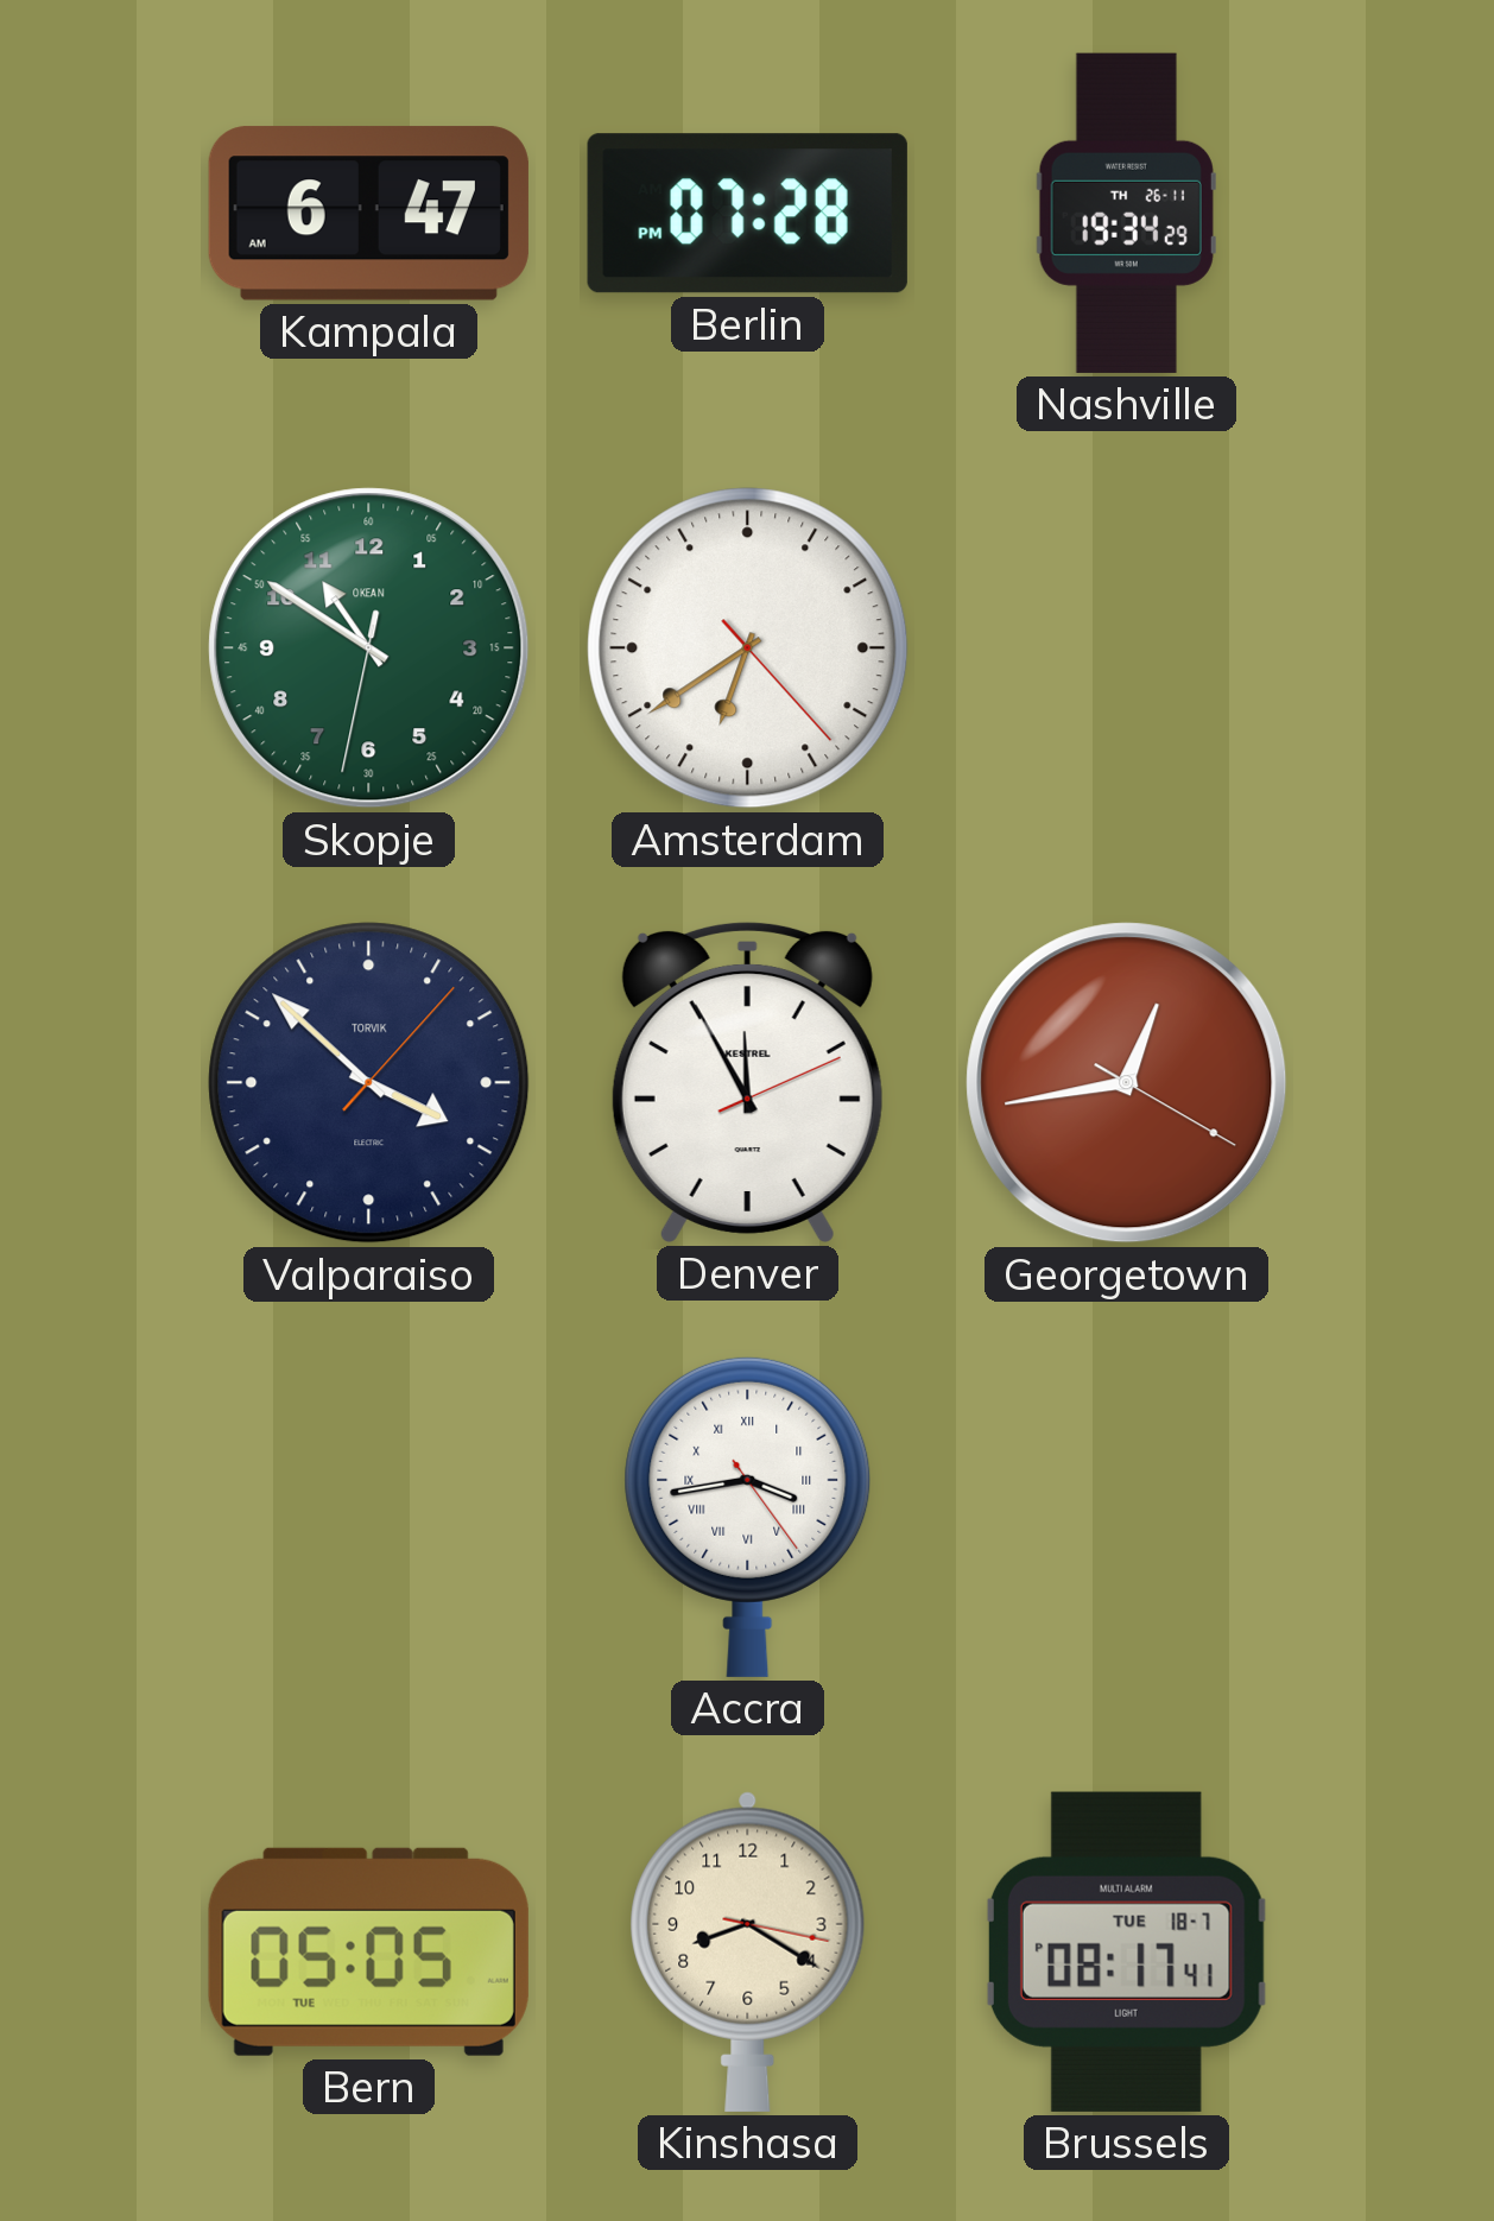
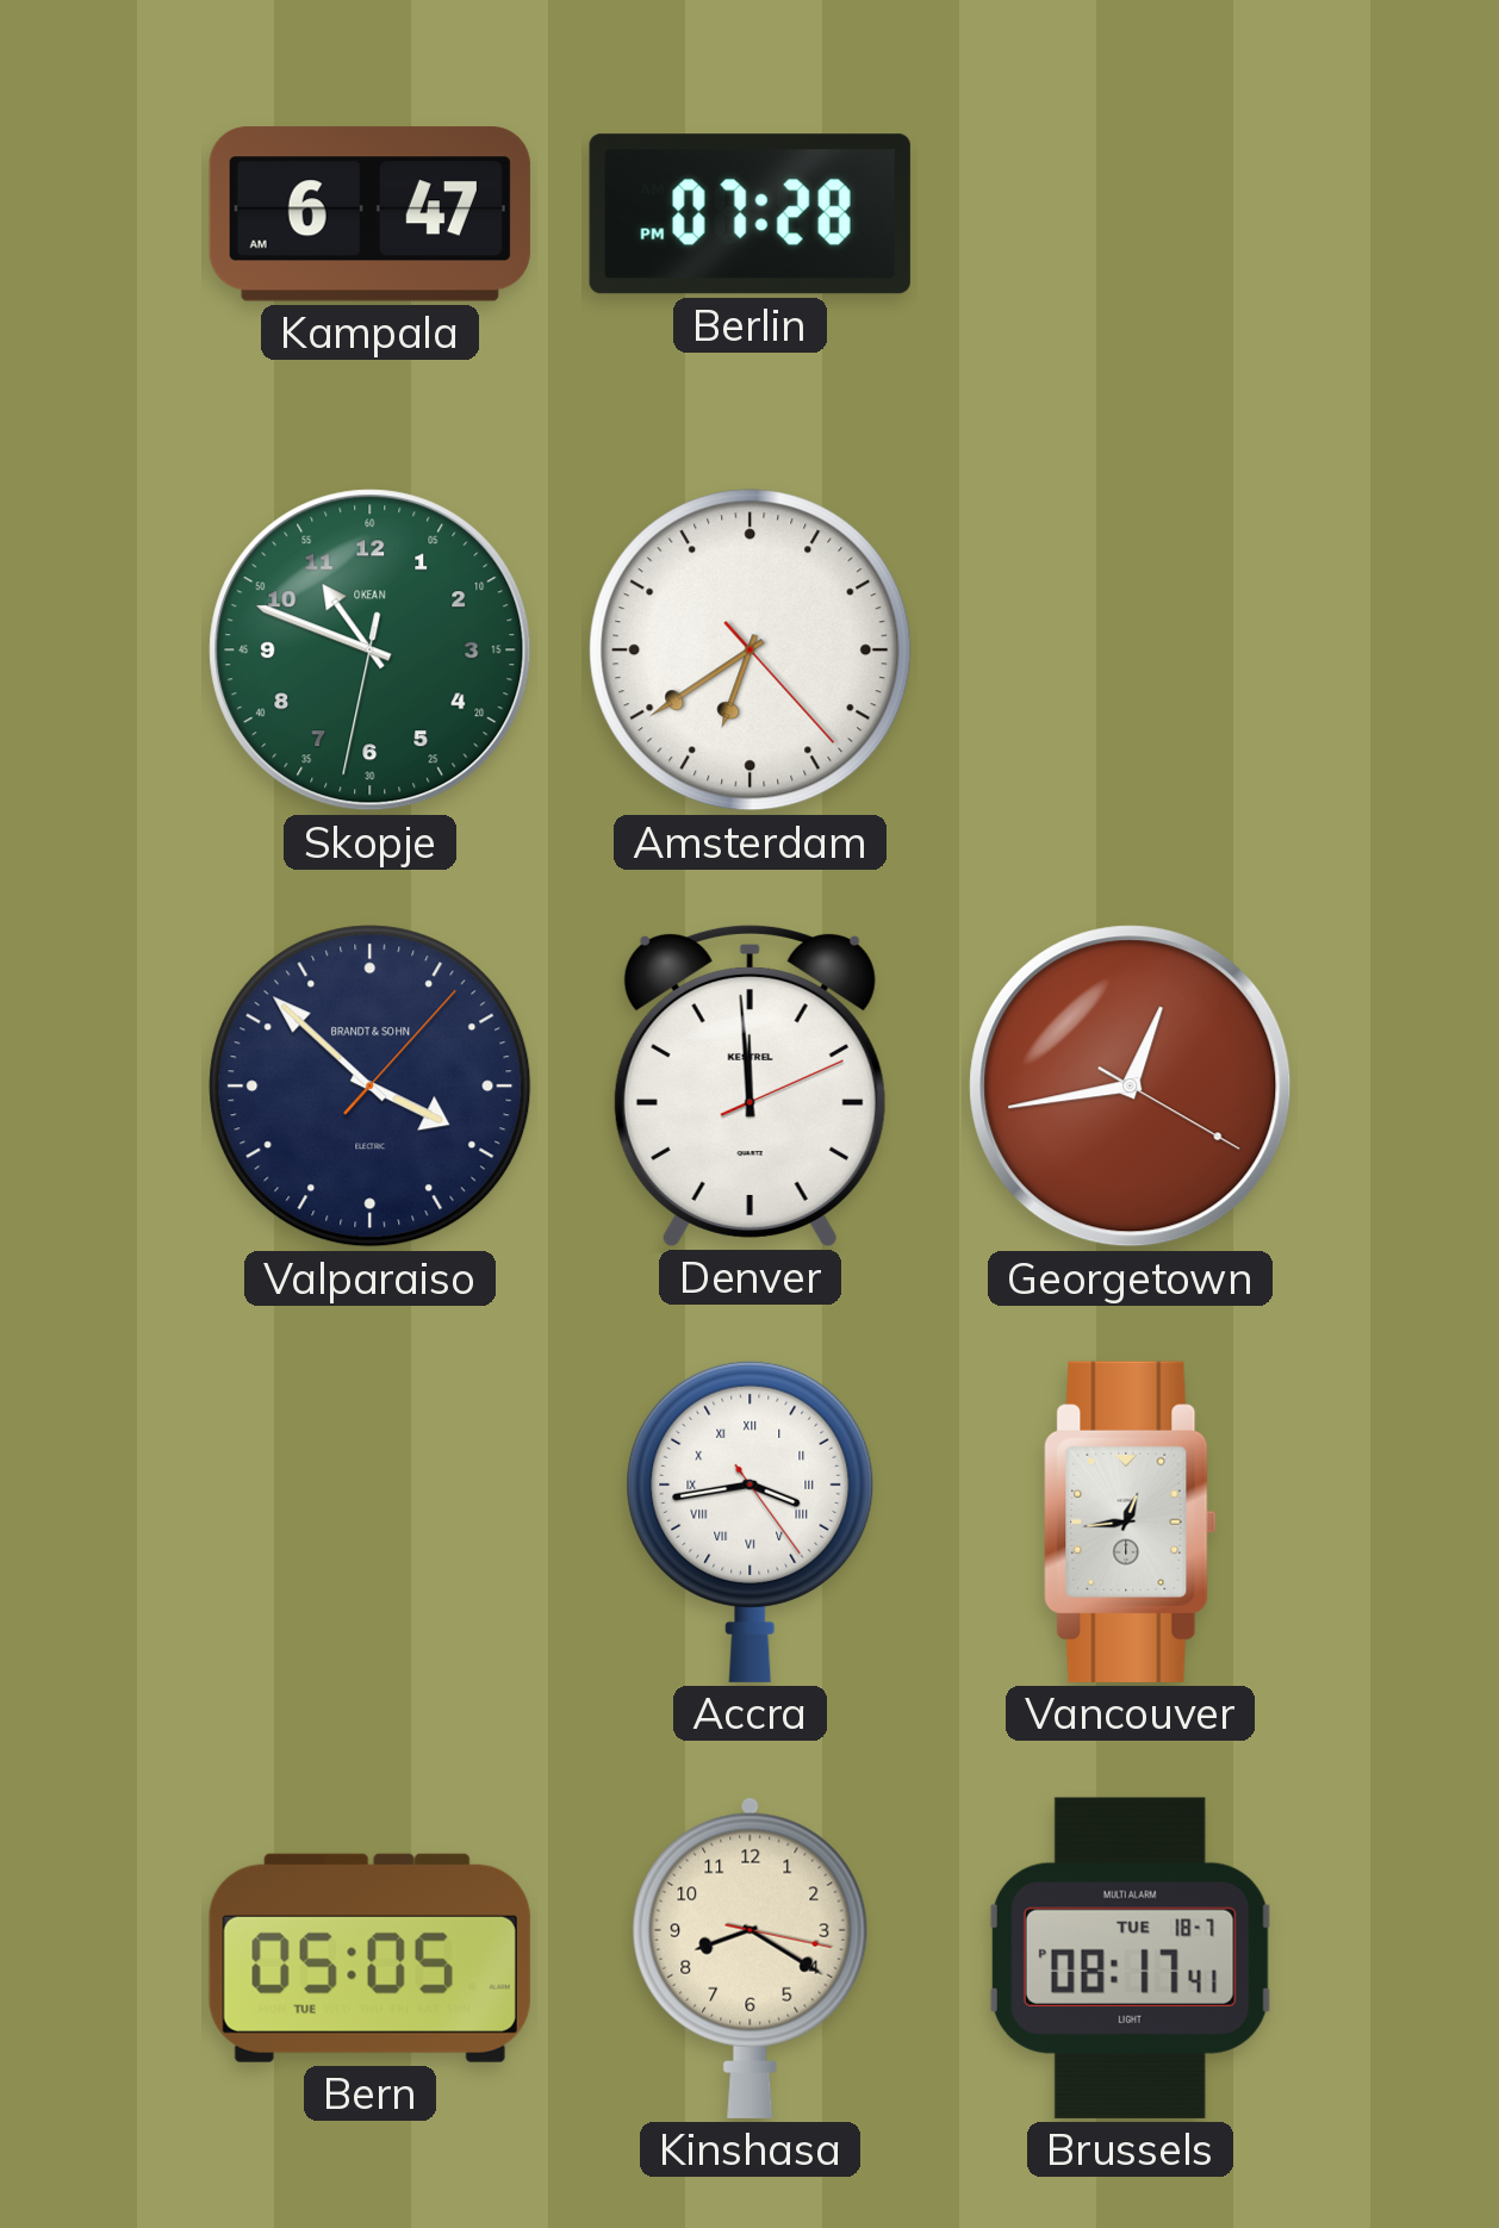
Nashville: 19:34 -> none
Skopje: 10:50 -> 10:48
Valparaiso brand: TORVIK -> BRANDT & SOHN
Denver: 11:55 -> 11:59
Vancouver: none -> 12:44
